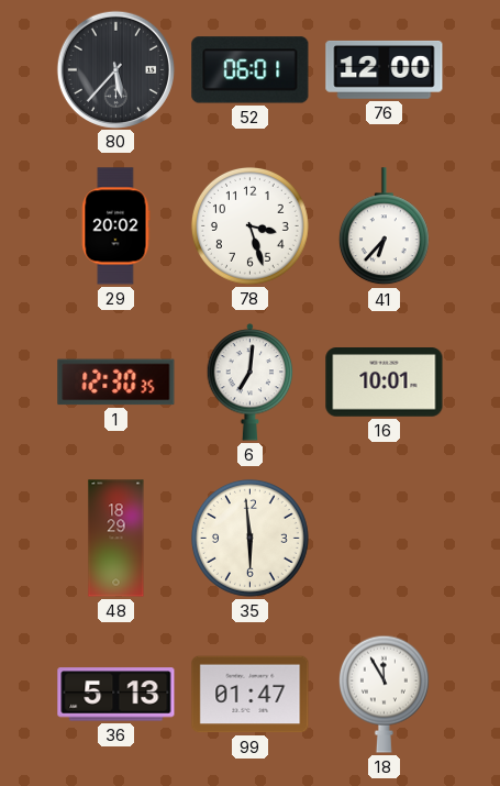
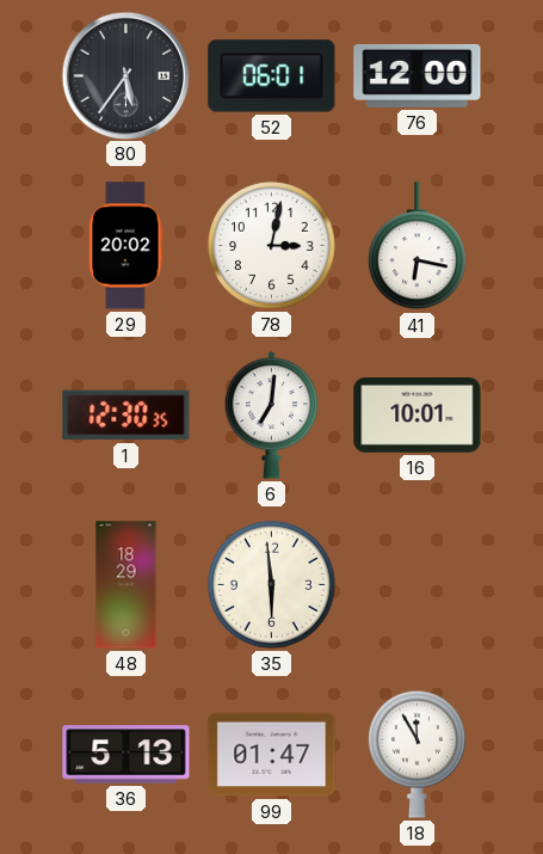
80: 5:37 -> 5:36
78: 3:27 -> 3:02
41: 6:37 -> 6:17
